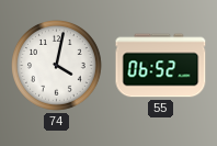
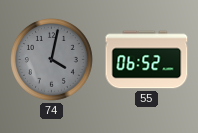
74 dial: white -> grey
